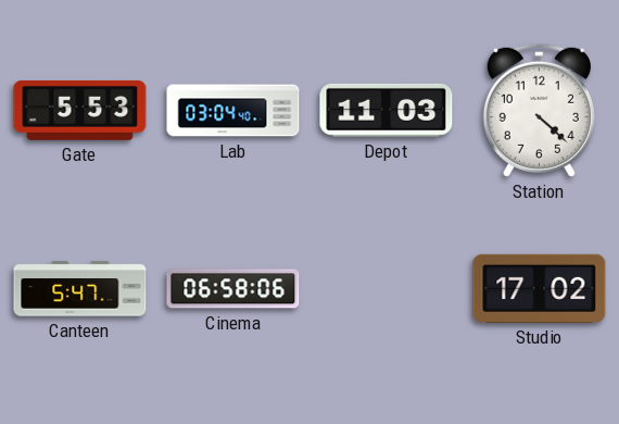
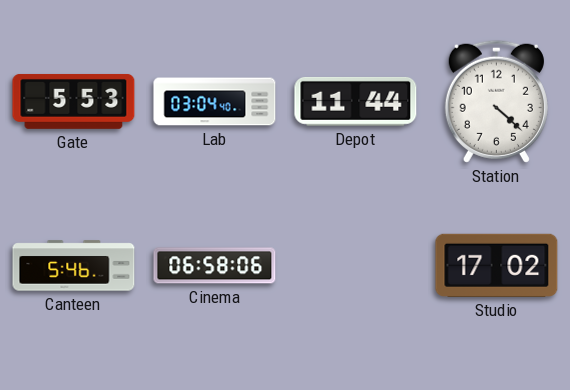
Depot: 11:03 -> 11:44
Canteen: 5:47 -> 5:46
